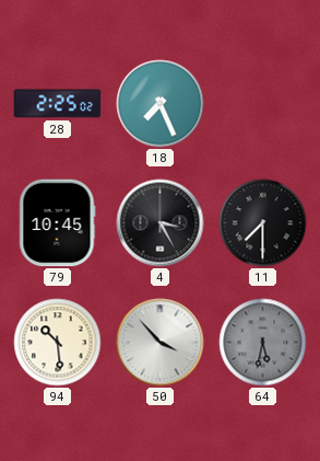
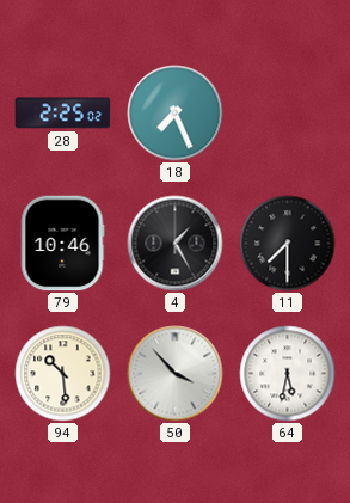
79: 10:45 -> 10:46
4: 3:25 -> 1:25
64 dial: grey -> white
